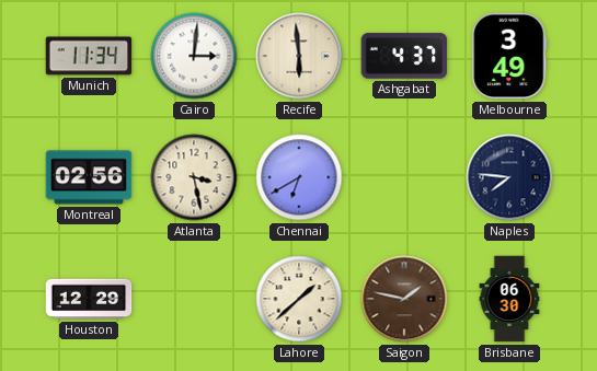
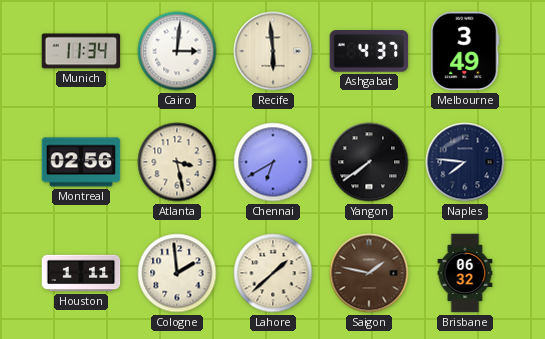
Yangon: none -> 7:39
Houston: 12:29 -> 1:11
Cologne: none -> 1:59
Brisbane: 06:30 -> 06:32
